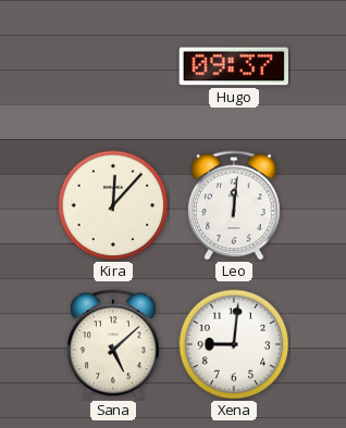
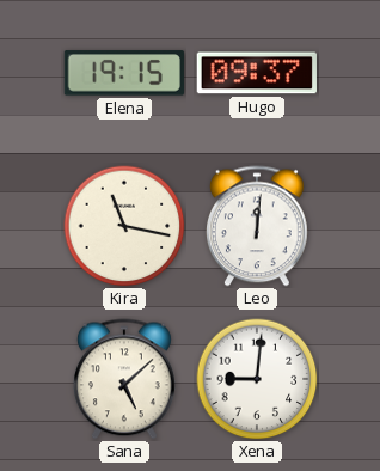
Elena: none -> 19:15
Kira: 12:07 -> 11:17
